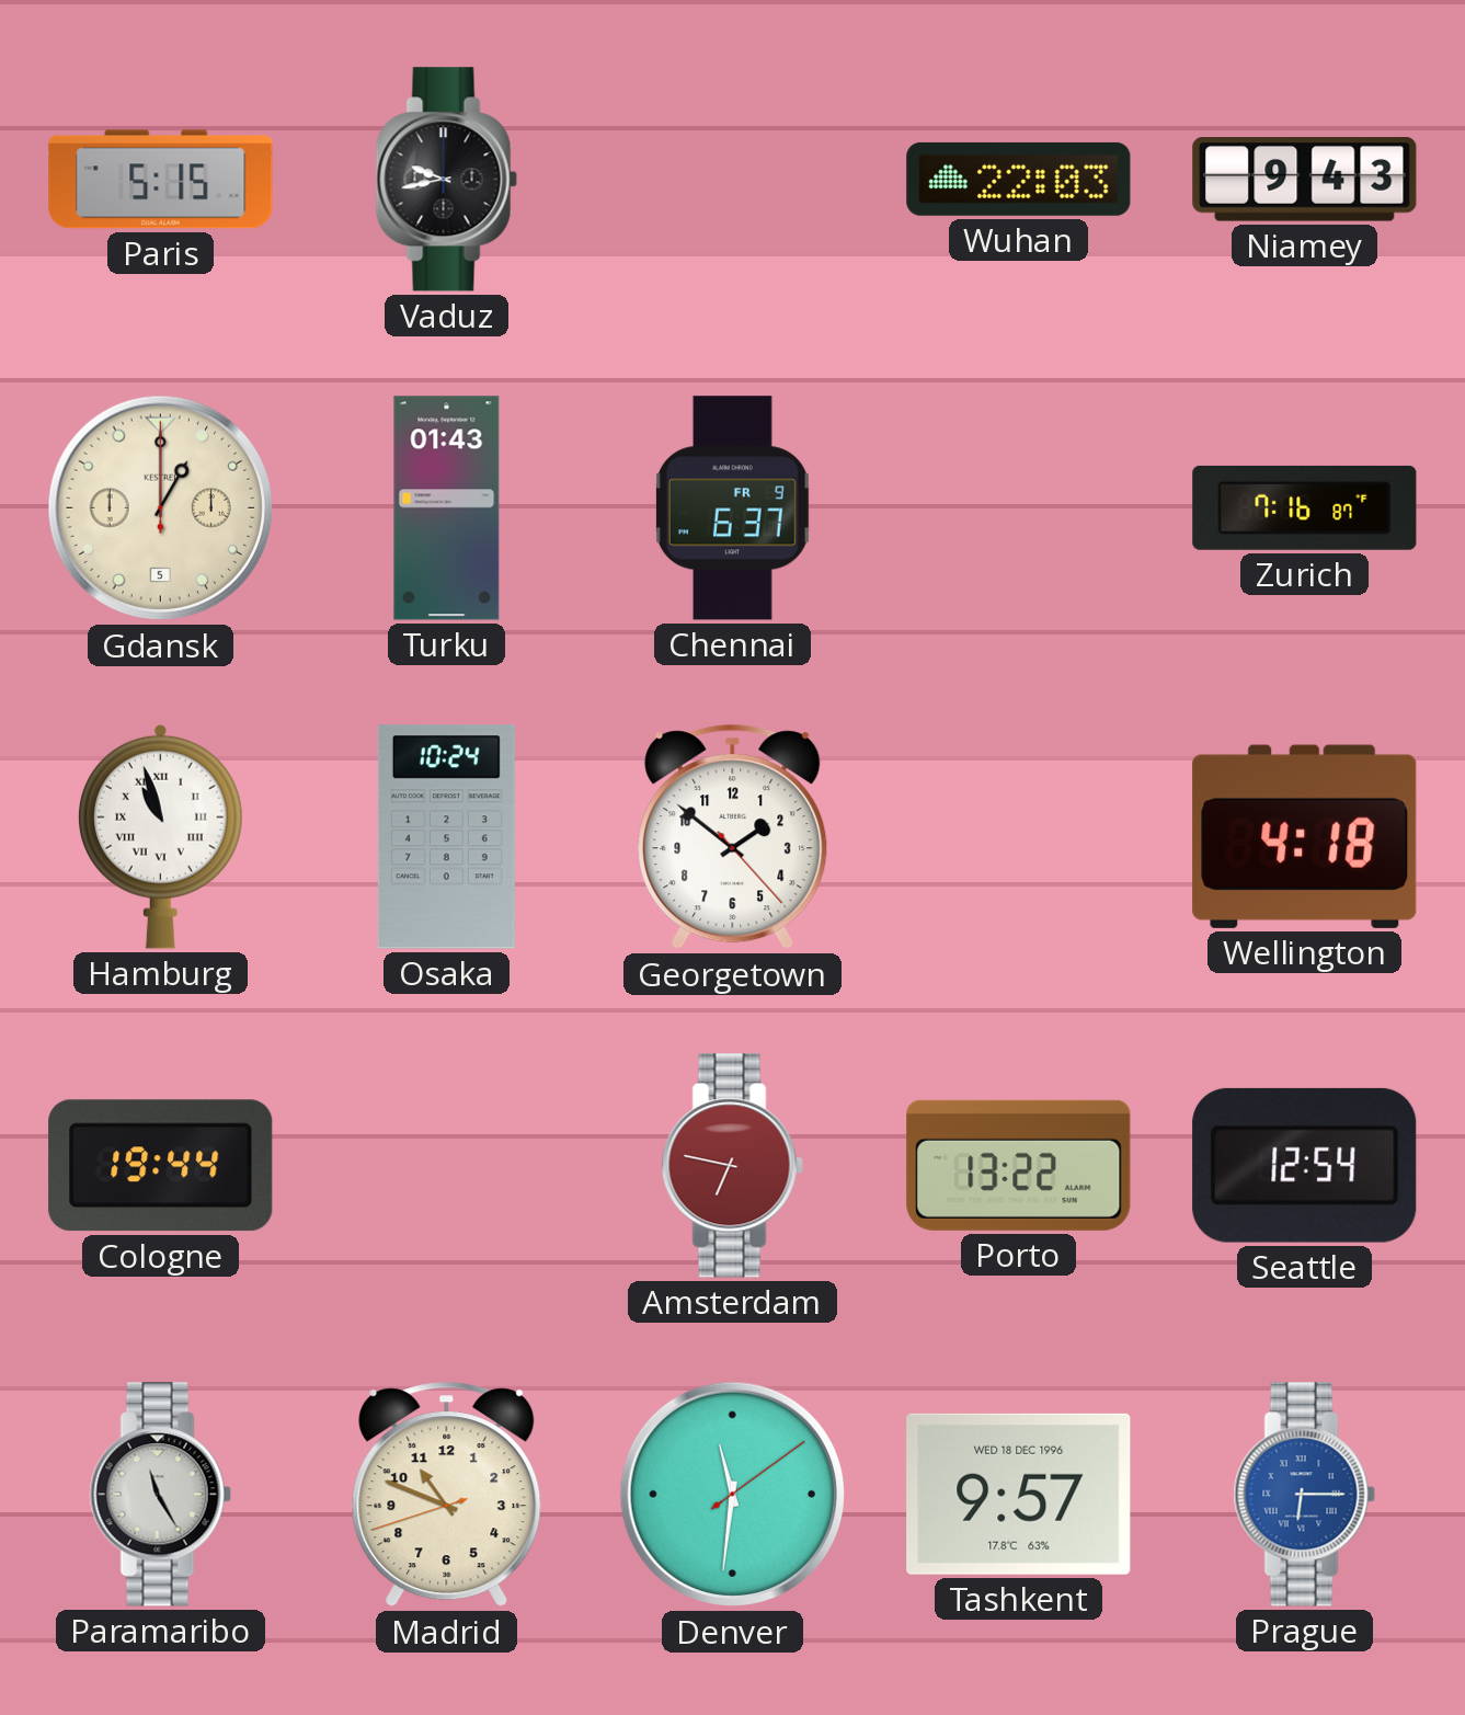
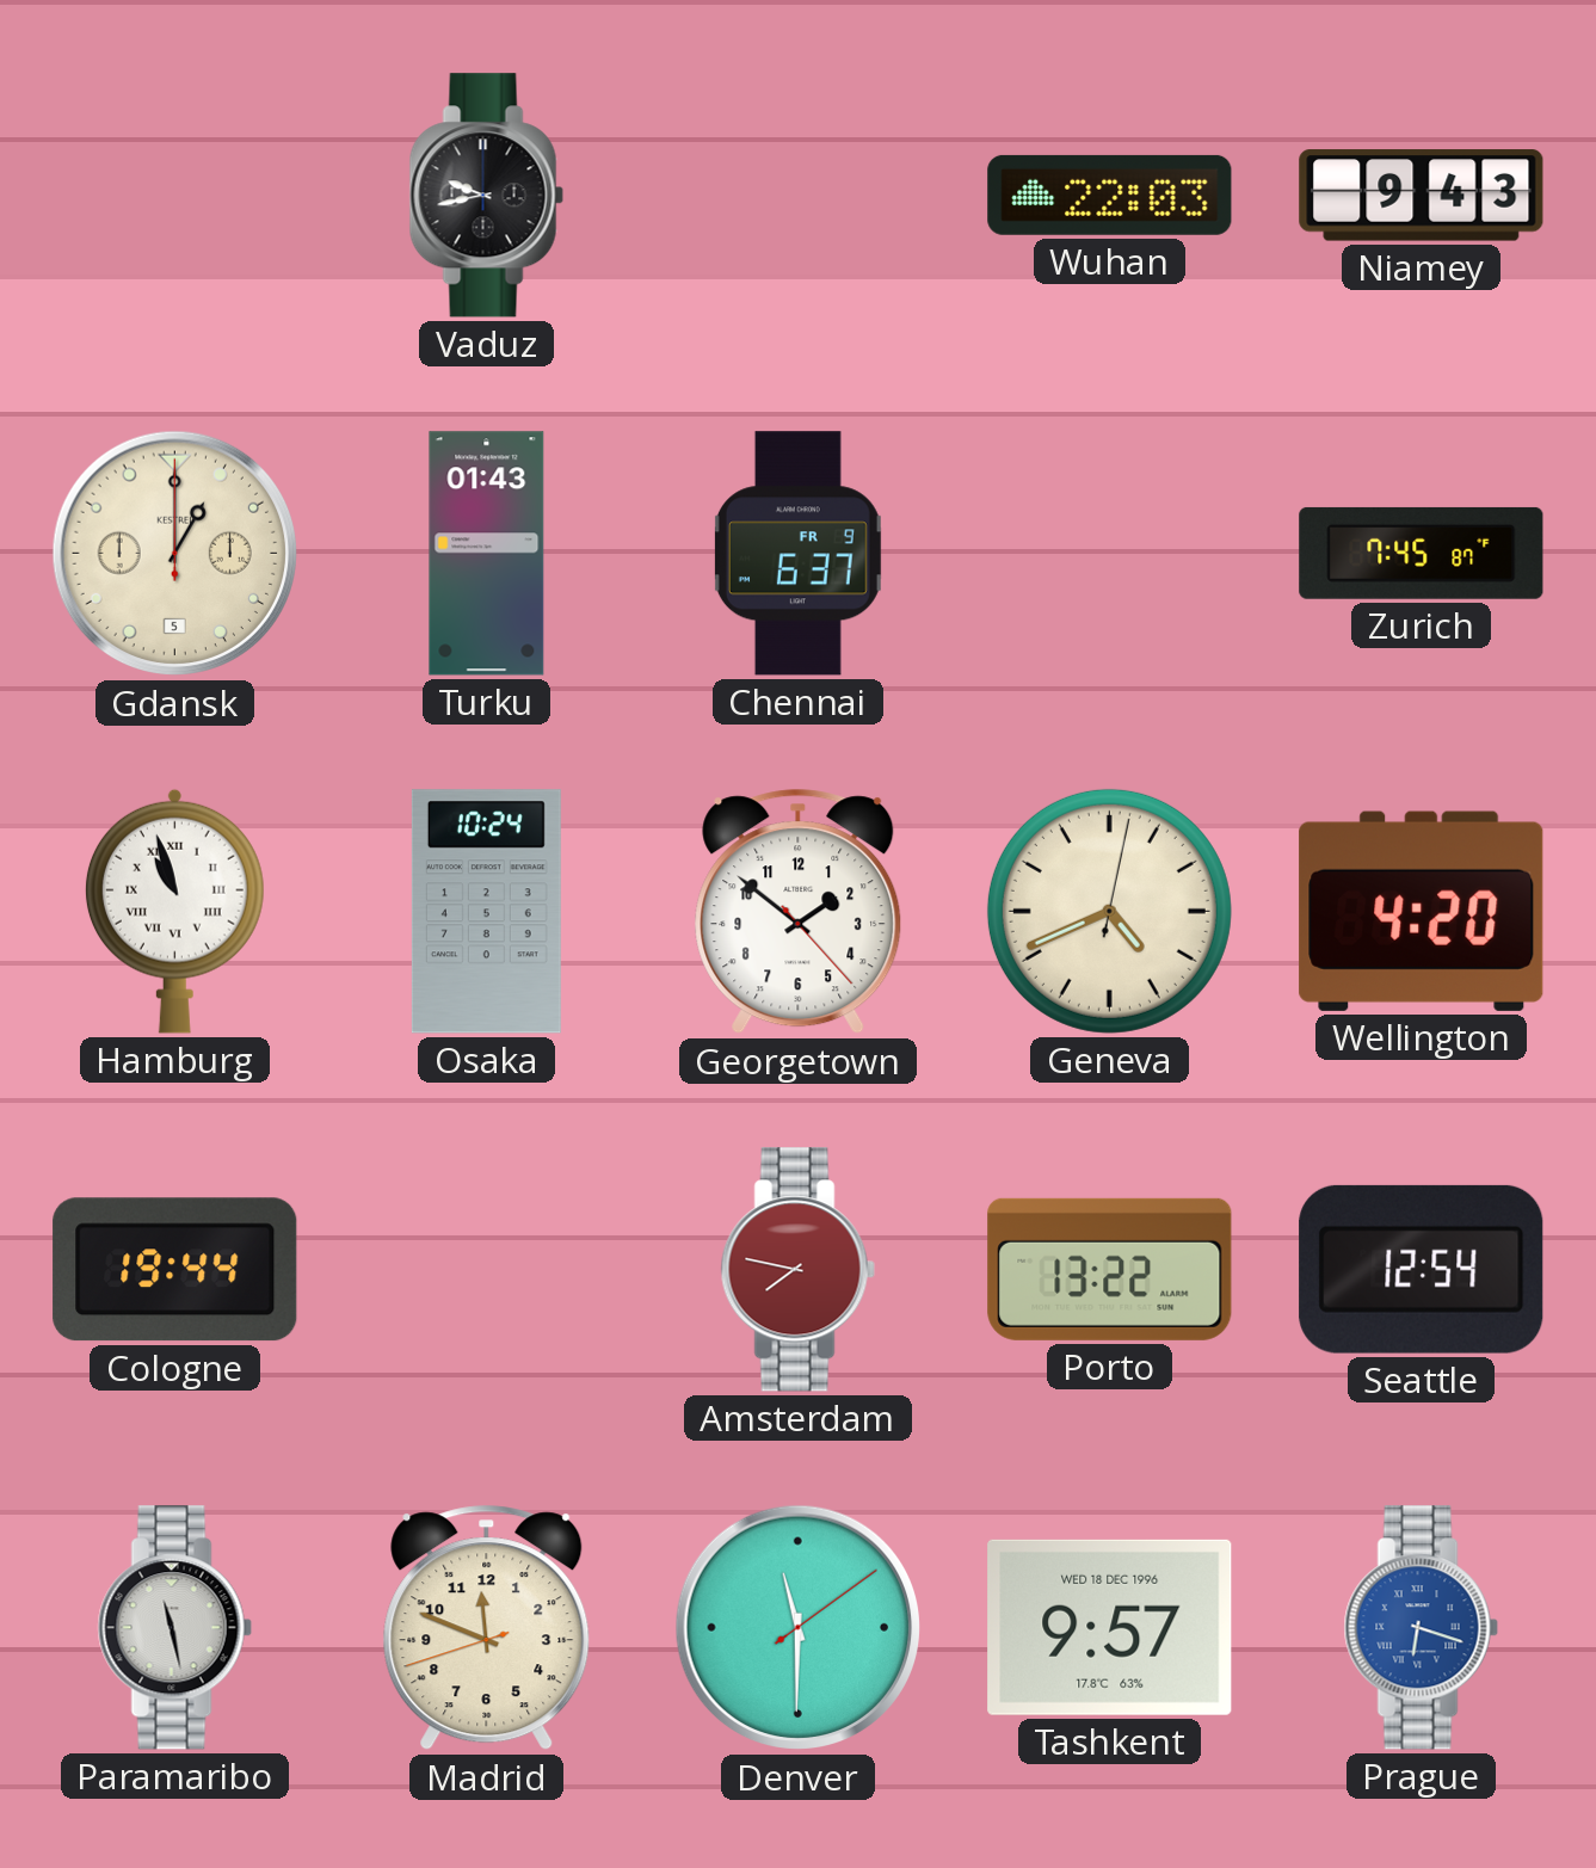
Paris: 5:15 -> none
Zurich: 7:16 -> 7:45
Geneva: none -> 4:41
Wellington: 4:18 -> 4:20
Amsterdam: 6:47 -> 7:47
Paramaribo: 11:25 -> 11:28
Madrid: 10:48 -> 11:48
Denver: 11:31 -> 11:30
Prague: 6:15 -> 6:18
